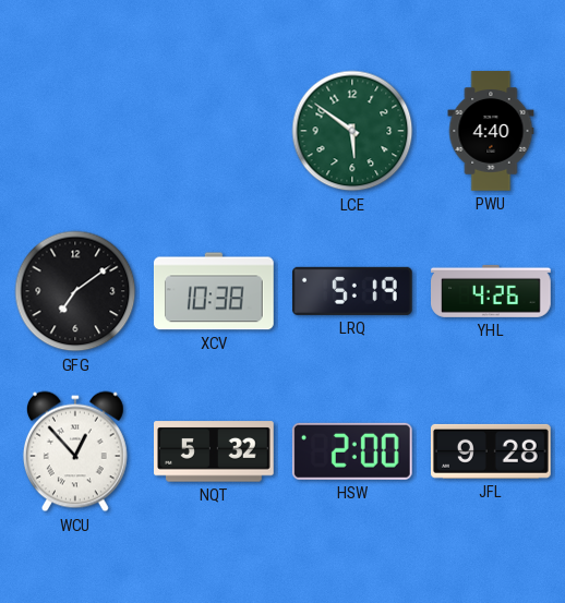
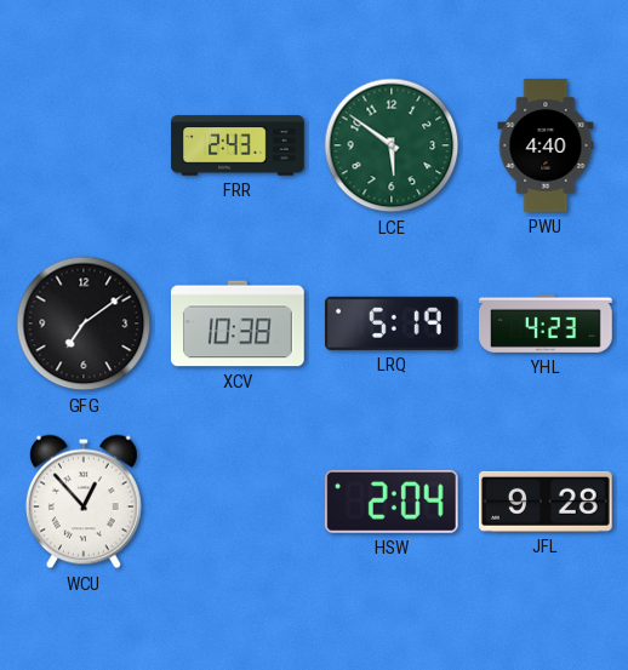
FRR: none -> 2:43
YHL: 4:26 -> 4:23
NQT: 5:32 -> none
HSW: 2:00 -> 2:04
